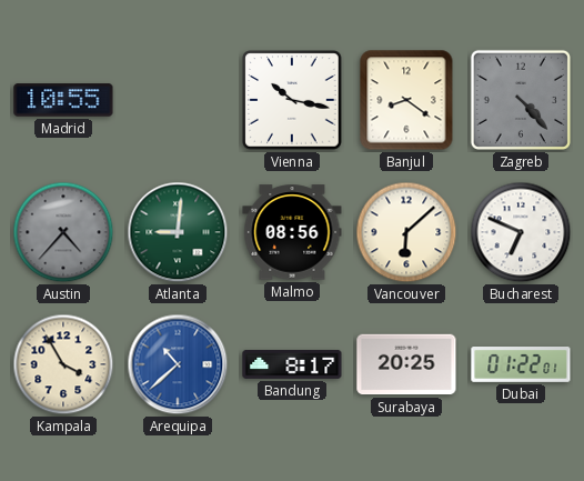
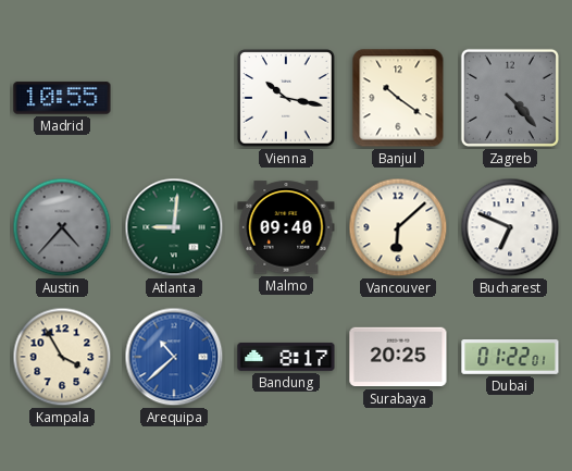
Banjul: 8:21 -> 10:21
Malmo: 08:56 -> 09:40
